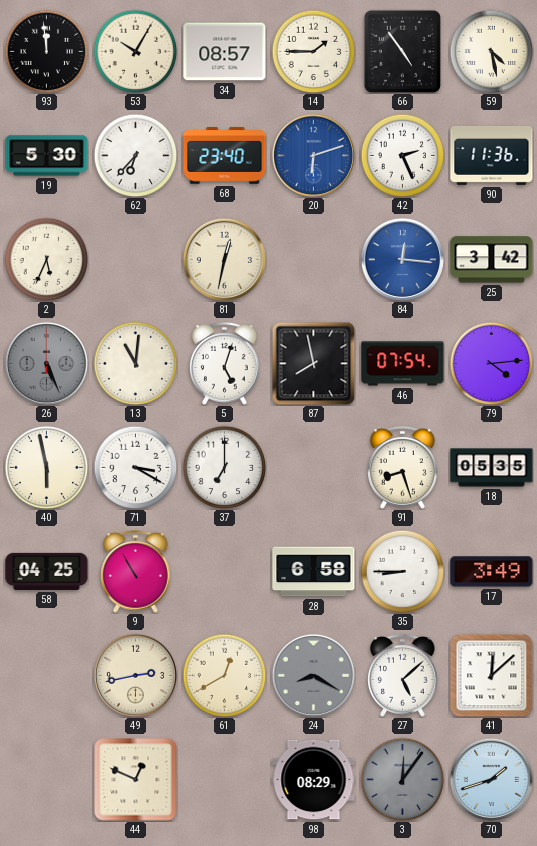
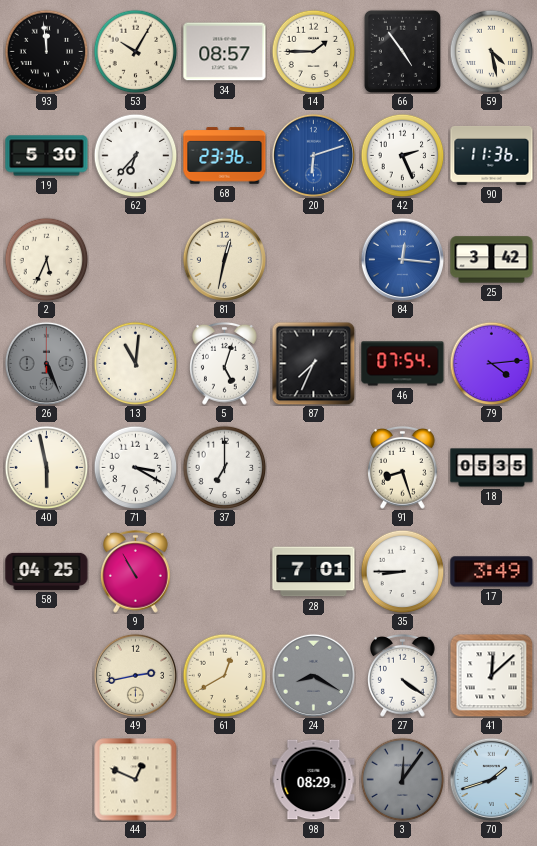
68: 23:40 -> 23:36
87: 7:58 -> 7:34
28: 6:58 -> 7:01
27: 5:08 -> 4:21
